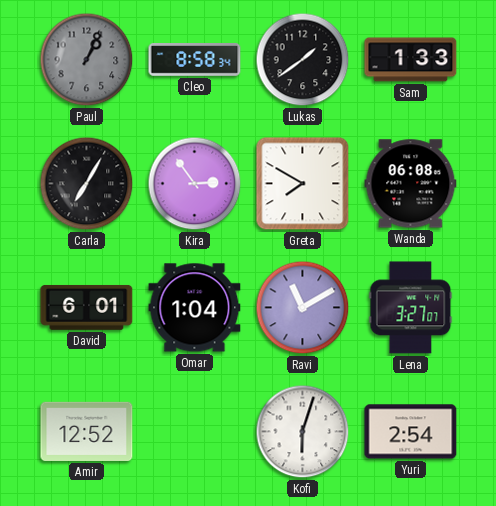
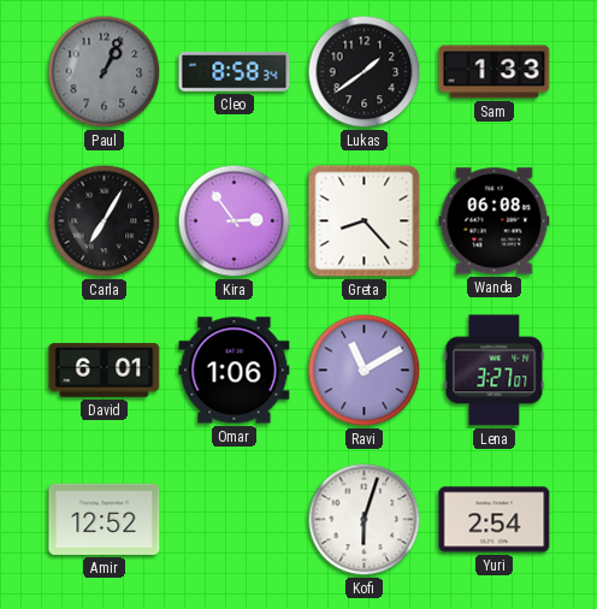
Greta: 7:50 -> 8:23
Omar: 1:04 -> 1:06
